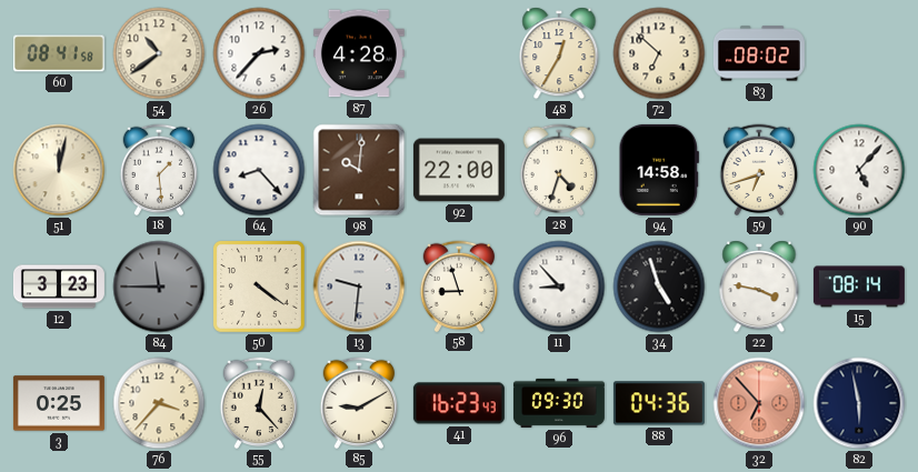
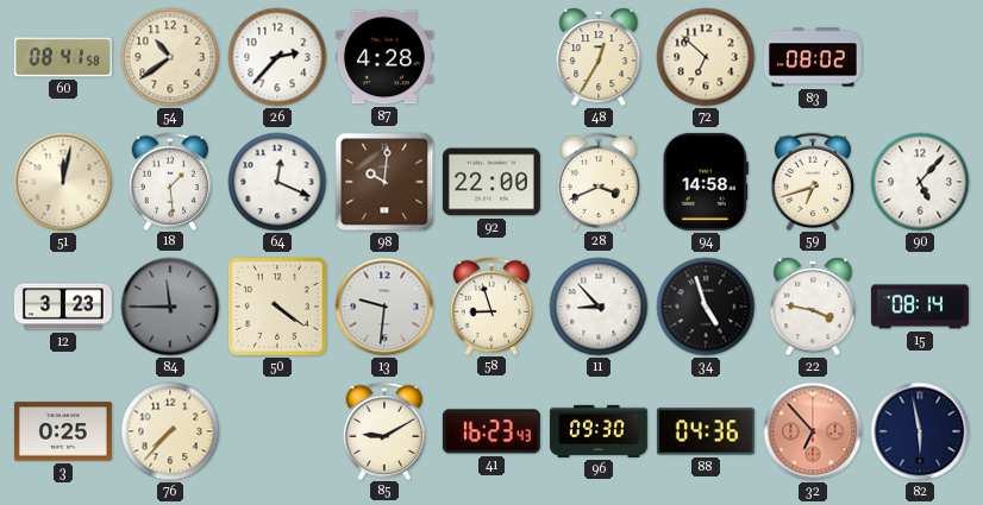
64: 8:23 -> 12:19
28: 4:33 -> 3:41
76: 3:37 -> 7:37
55: 12:23 -> none
